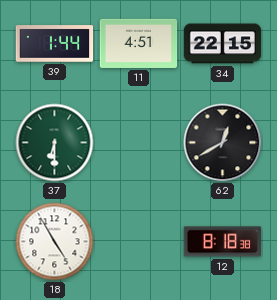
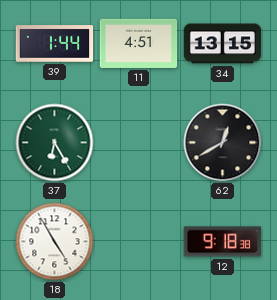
34: 22:15 -> 13:15
37: 6:30 -> 6:25
12: 8:18 -> 9:18
